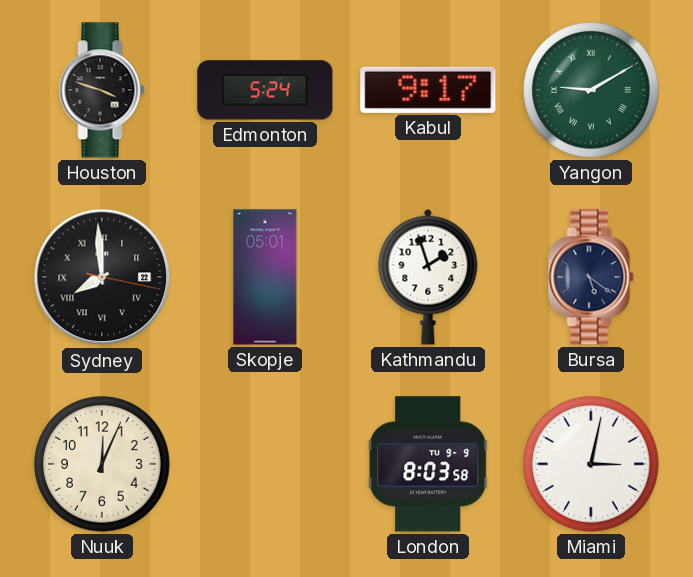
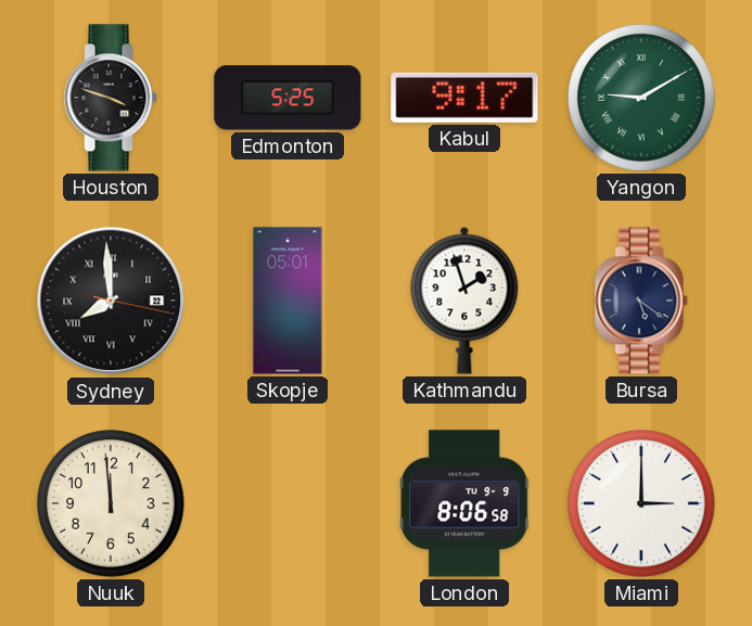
Edmonton: 5:24 -> 5:25
Nuuk: 12:04 -> 11:59
London: 8:03 -> 8:06
Miami: 3:02 -> 3:00
